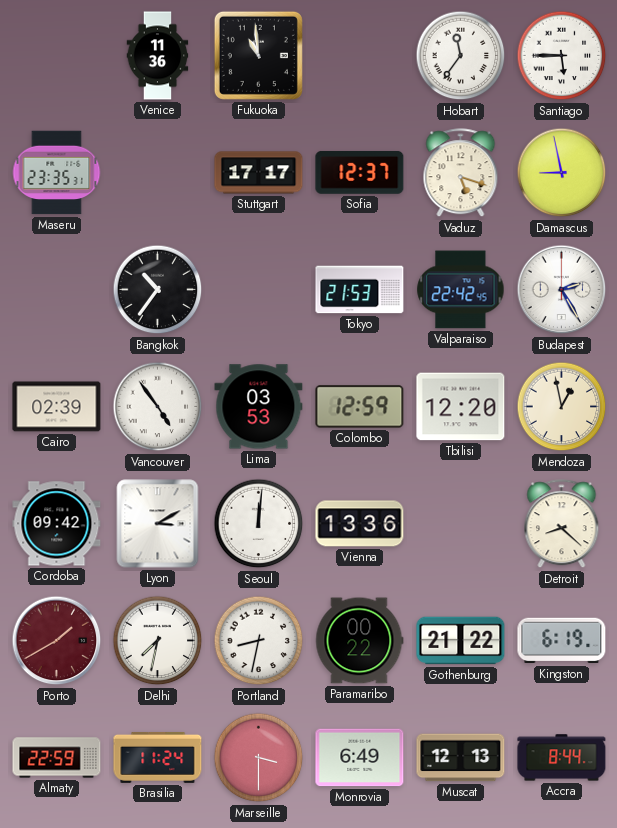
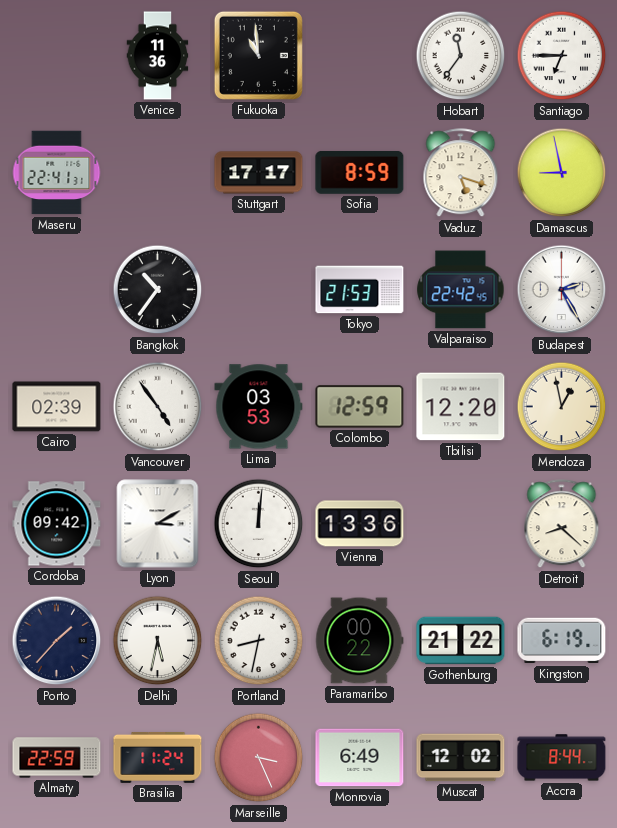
Santiago: 5:45 -> 6:45
Maseru: 23:35 -> 22:41
Sofia: 12:37 -> 8:59
Porto: 1:40 -> 1:37
Porto dial: burgundy -> navy
Delhi: 7:32 -> 5:32
Marseille: 3:30 -> 3:26
Muscat: 12:13 -> 12:02
